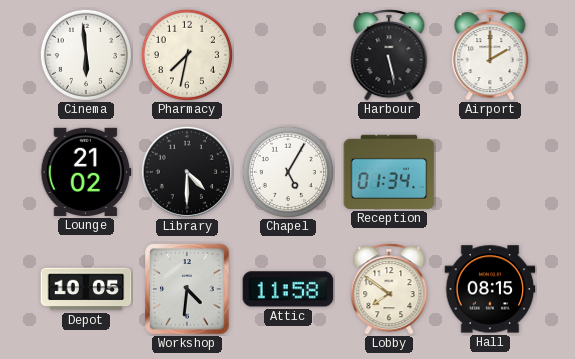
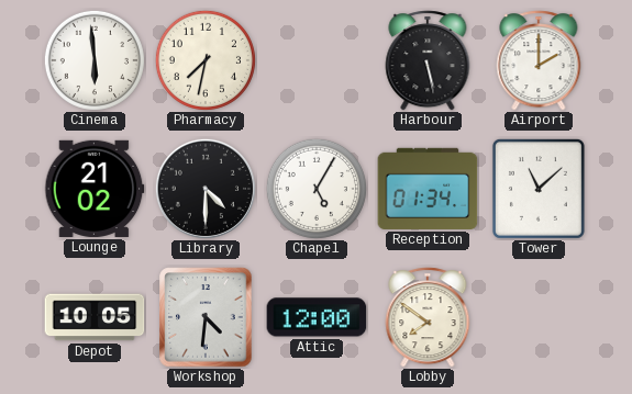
Tower: none -> 11:08
Attic: 11:58 -> 12:00
Hall: 08:15 -> none
